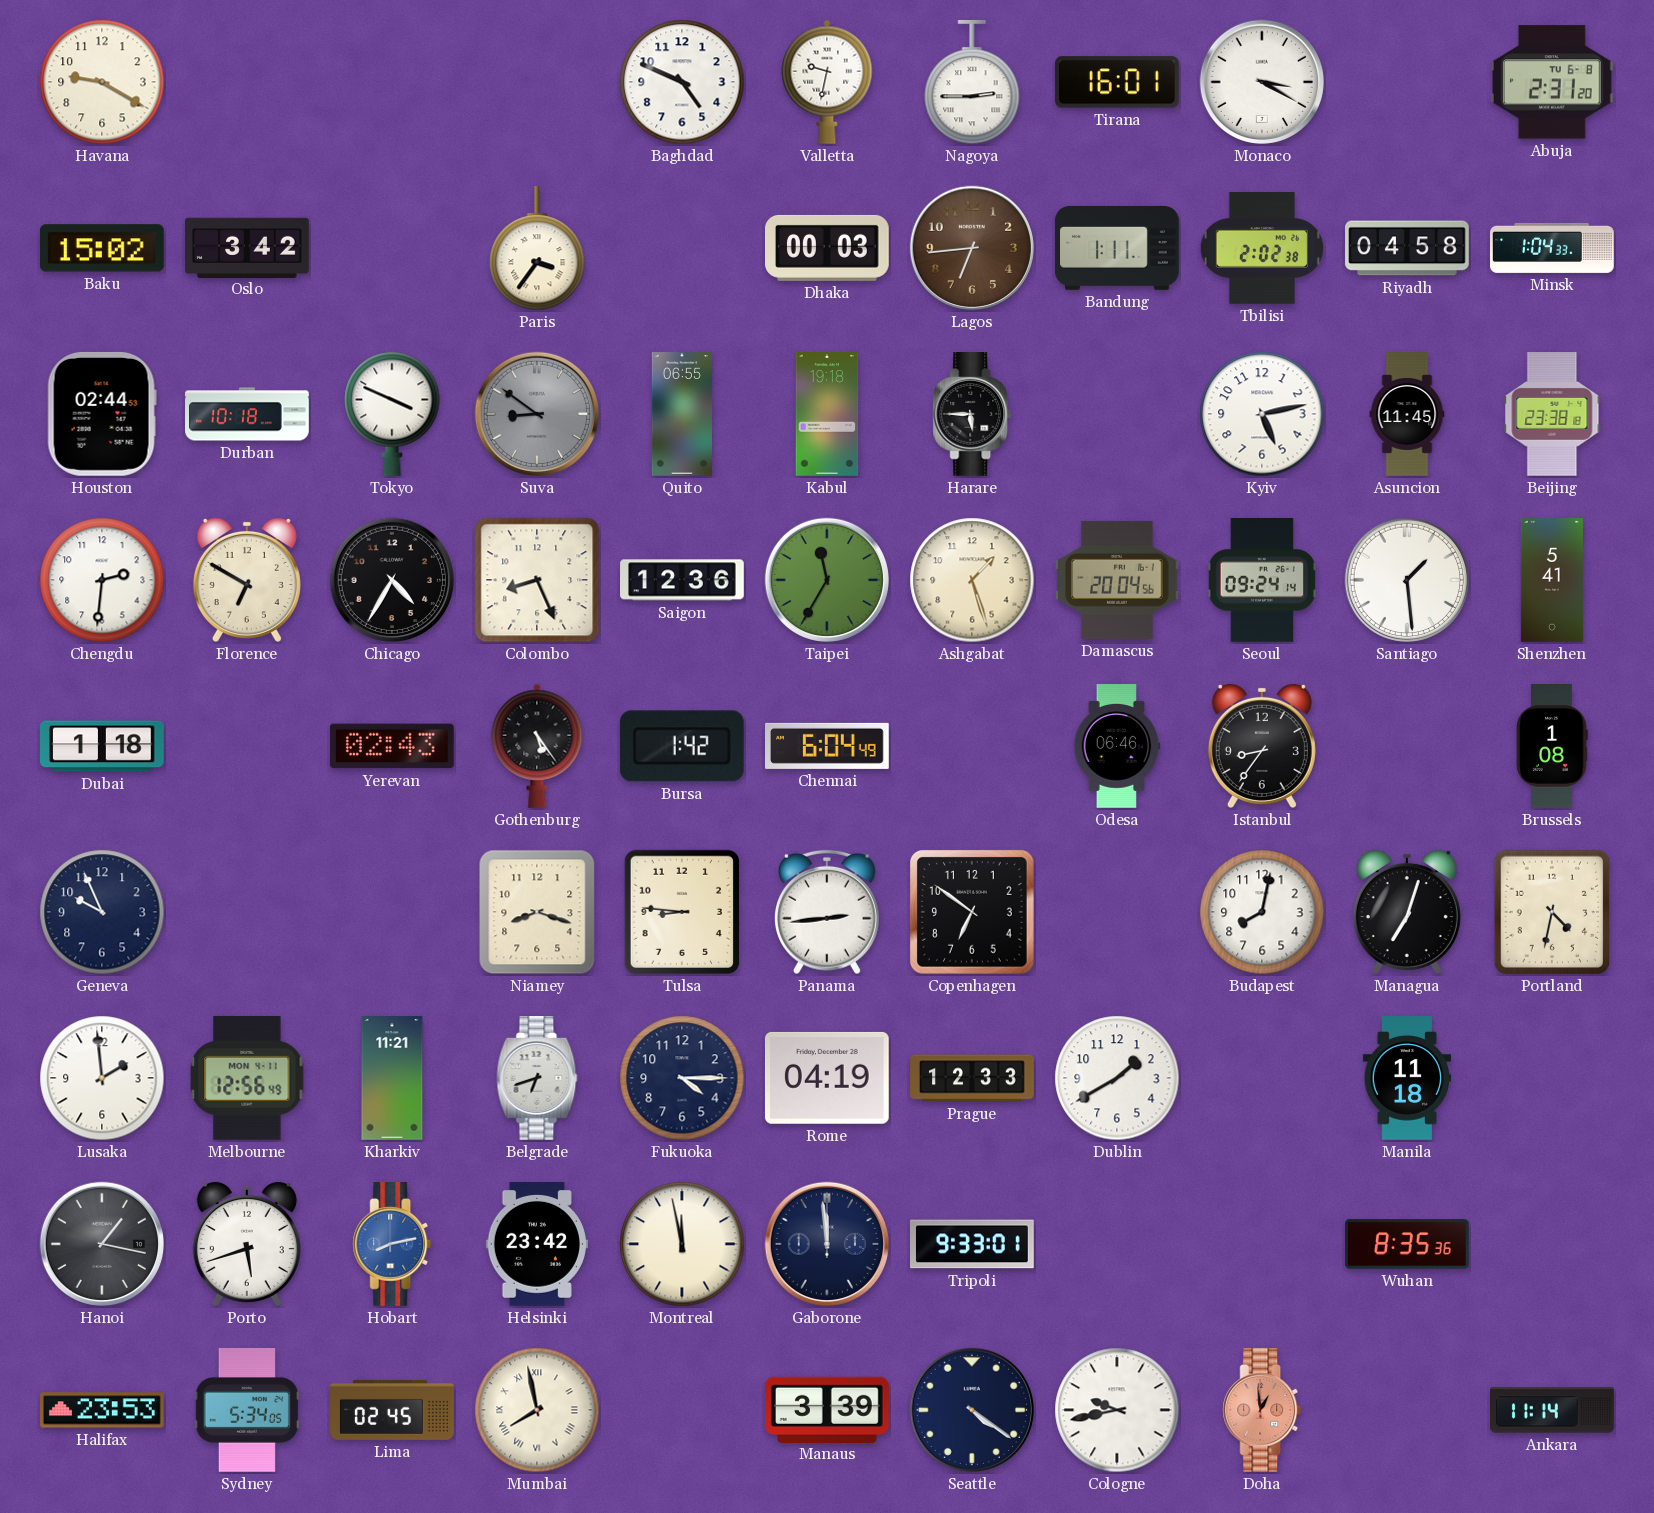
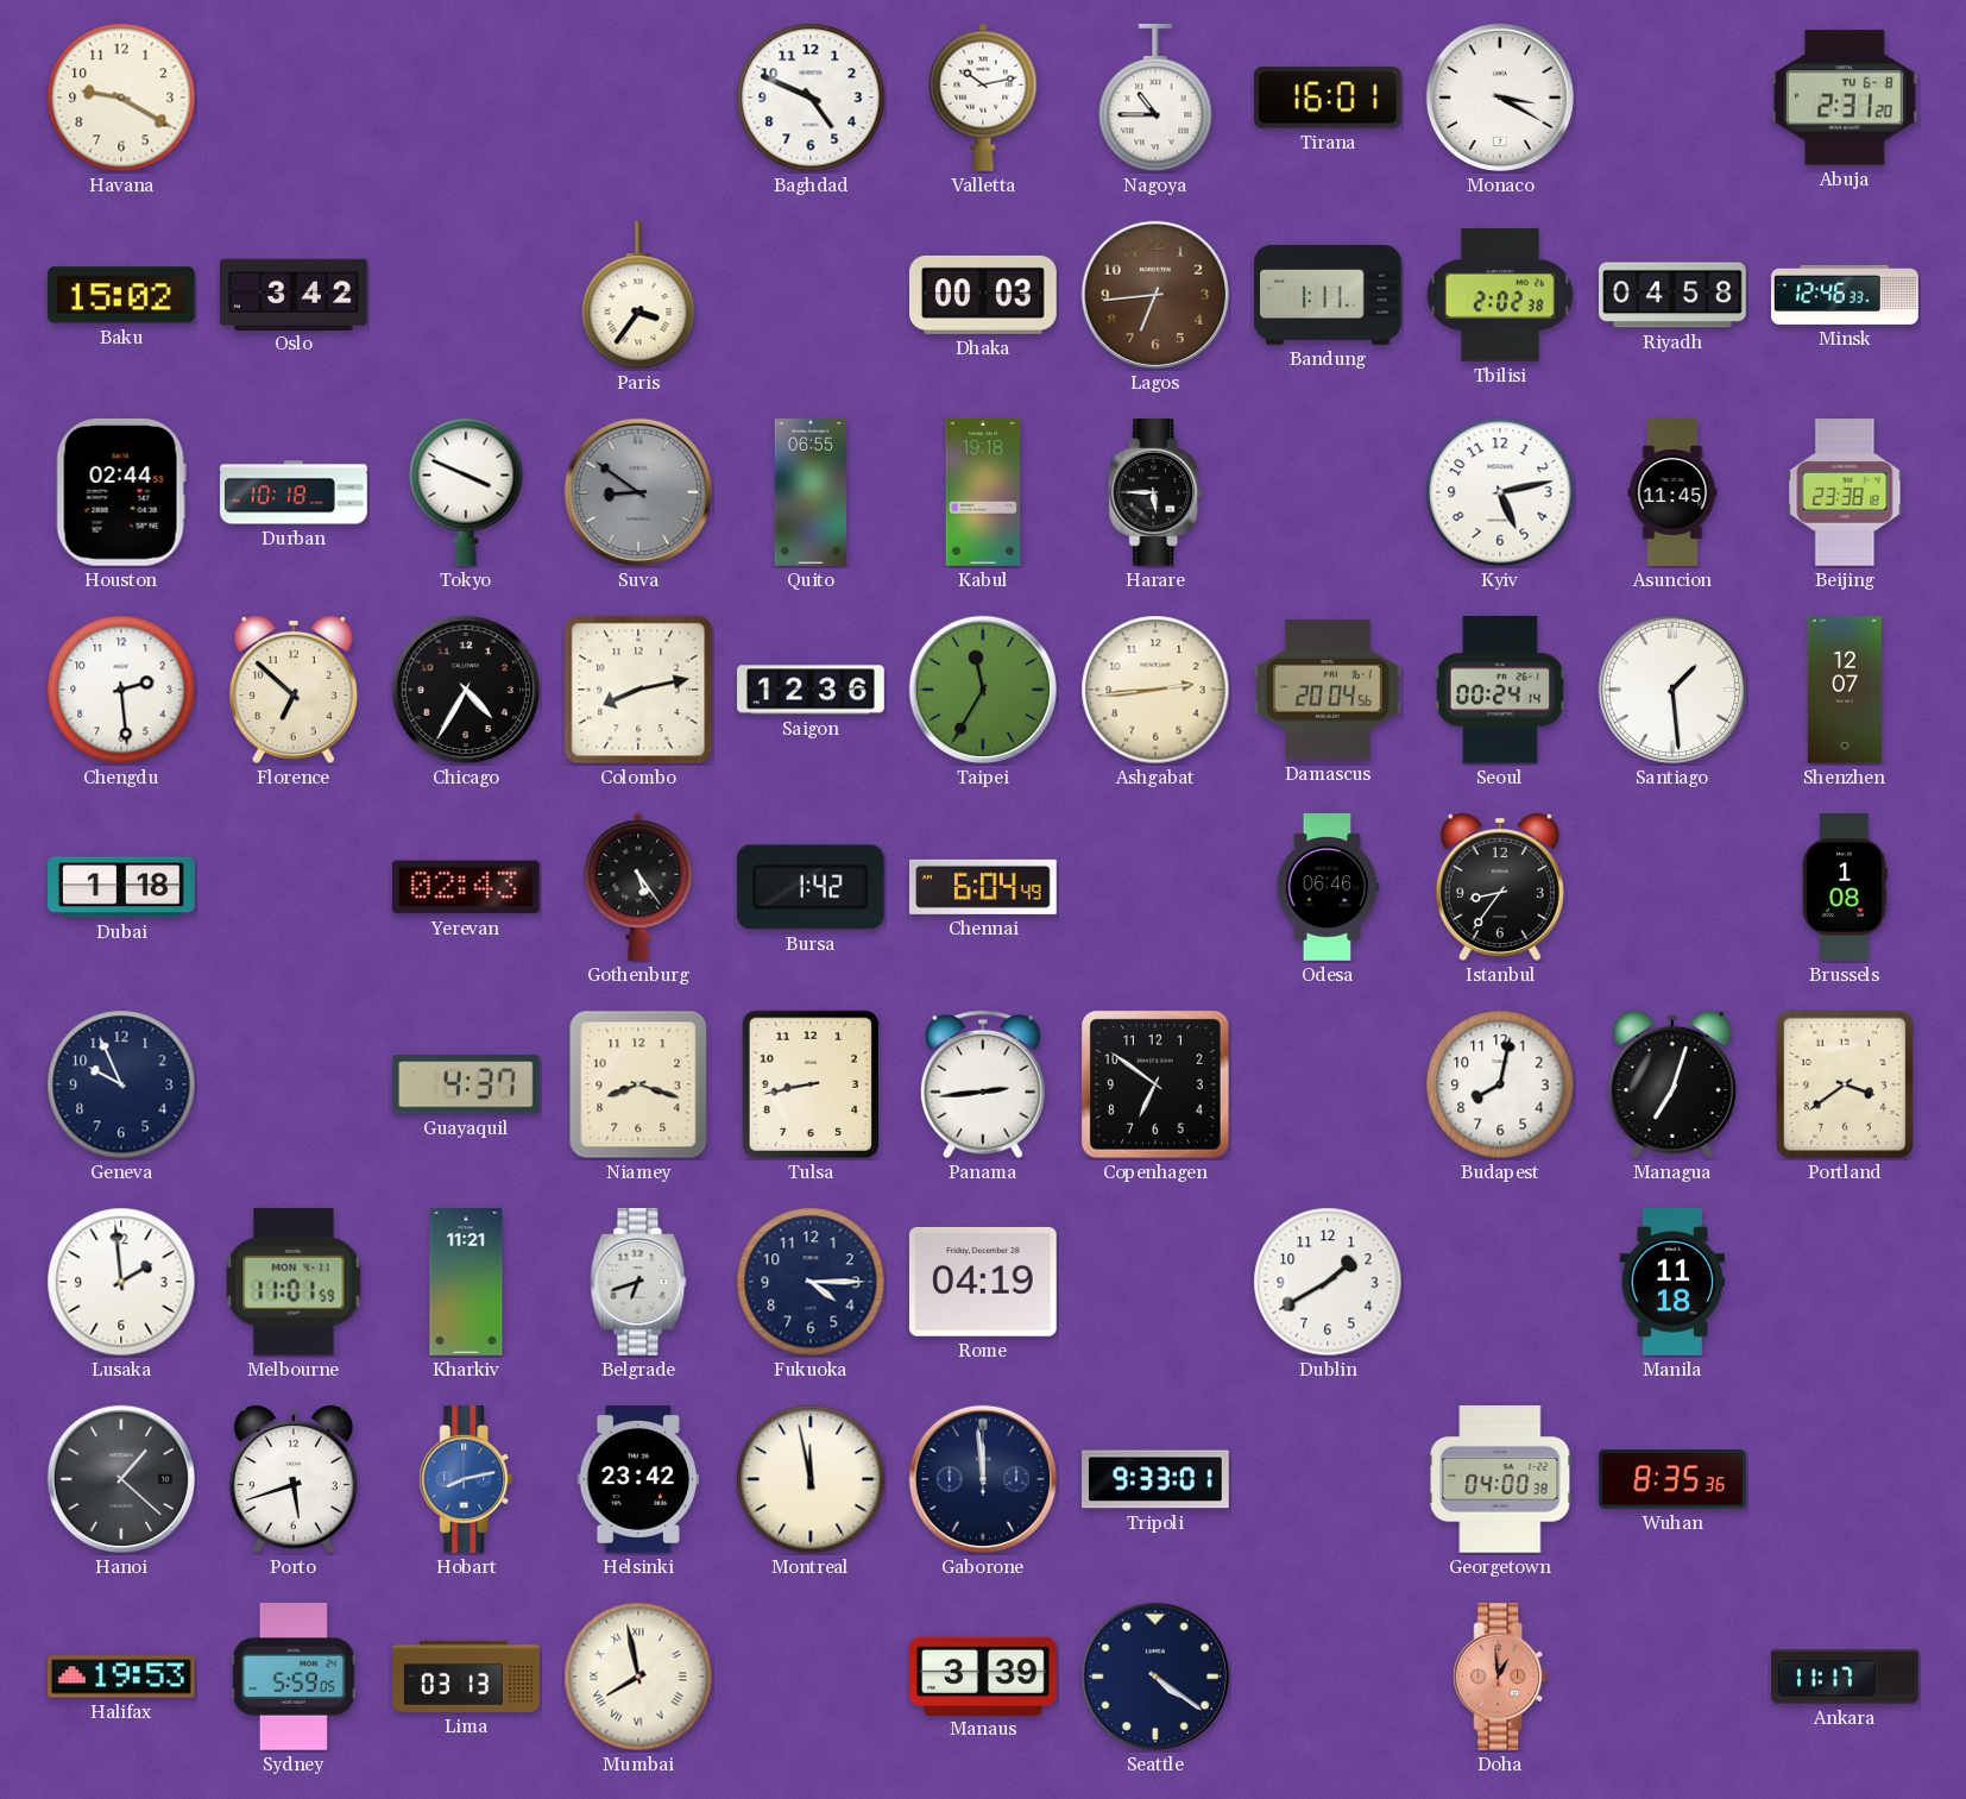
Valletta: 9:32 -> 10:13
Nagoya: 2:45 -> 10:45
Minsk: 1:04 -> 12:46
Chengdu: 2:31 -> 2:29
Florence: 6:50 -> 6:52
Colombo: 8:26 -> 8:13
Ashgabat: 1:27 -> 2:44
Seoul: 09:24 -> 00:24
Shenzhen: 5:41 -> 12:07
Guayaquil: none -> 4:37
Tulsa: 8:46 -> 8:43
Portland: 4:32 -> 3:39
Melbourne: 12:56 -> 11:01
Prague: 12:33 -> none
Hanoi: 1:17 -> 1:22
Georgetown: none -> 04:00
Halifax: 23:53 -> 19:53
Sydney: 5:34 -> 5:59
Lima: 02:45 -> 03:13
Cologne: 9:43 -> none
Ankara: 11:14 -> 11:17
